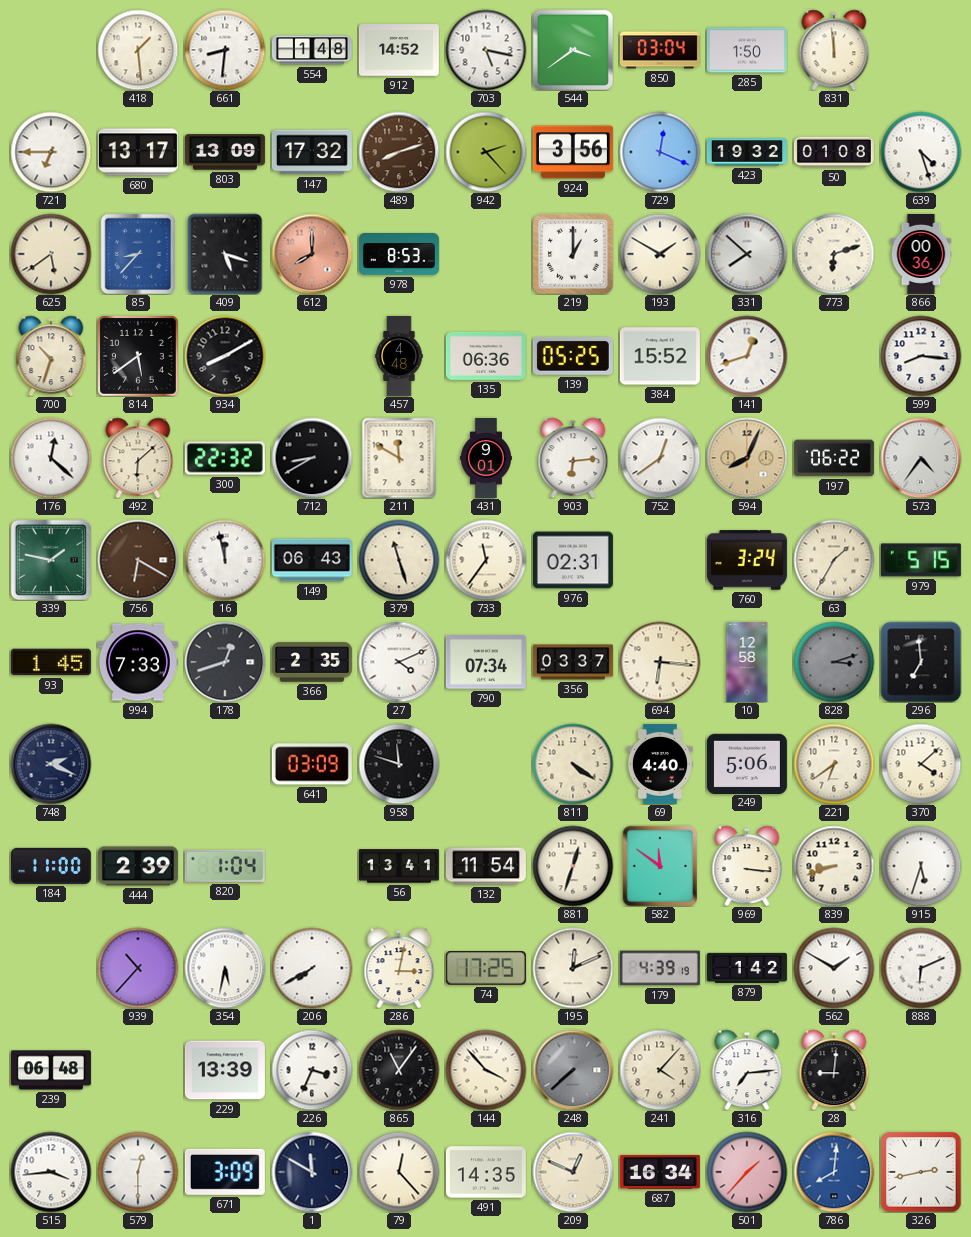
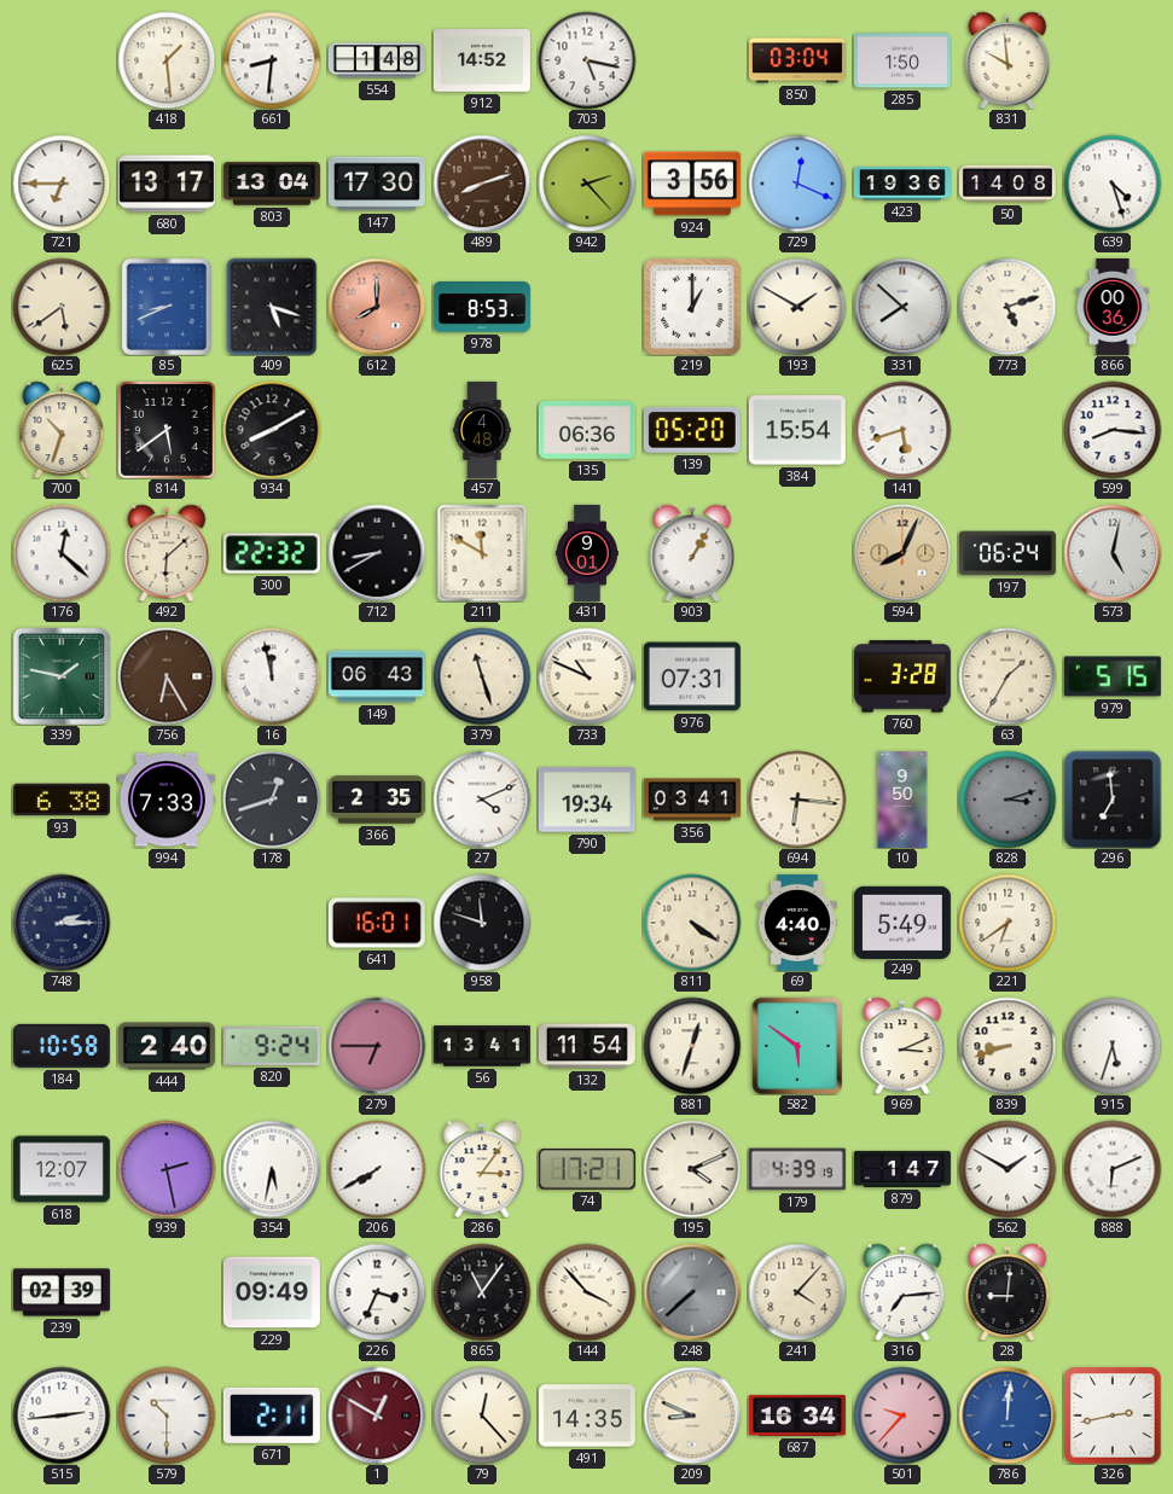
544: 3:39 -> none
831: 11:59 -> 9:59
803: 13:09 -> 13:04
147: 17:32 -> 17:30
423: 19:32 -> 19:36
50: 01:08 -> 14:08
85: 8:37 -> 8:41
773: 6:12 -> 5:12
139: 05:25 -> 05:20
384: 15:52 -> 15:54
141: 12:42 -> 5:42
903: 6:14 -> 1:05
752: 12:39 -> none
197: 06:22 -> 06:24
573: 4:36 -> 5:02
756: 6:20 -> 6:25
733: 11:36 -> 10:49
976: 02:31 -> 07:31
760: 3:24 -> 3:28
93: 1:45 -> 6:38
790: 07:34 -> 19:34
356: 03:37 -> 03:41
10: 12:58 -> 9:50
748: 2:19 -> 2:15
641: 03:09 -> 16:01
249: 5:06 -> 5:49
370: 4:08 -> none
184: 11:00 -> 10:58
444: 2:39 -> 2:40
820: 1:04 -> 9:24
279: none -> 6:45
582: 11:51 -> 5:51
969: 3:16 -> 3:11
618: none -> 12:07
939: 10:37 -> 2:28
286: 3:02 -> 3:06
74: 17:25 -> 17:21
195: 12:11 -> 4:11
879: 1:42 -> 1:47
239: 06:48 -> 02:39
229: 13:39 -> 09:49
515: 3:44 -> 2:44
579: 12:30 -> 10:30
671: 3:09 -> 2:11
1: 11:50 -> 12:50
1 dial: navy -> burgundy
209: 12:49 -> 8:49
501: 1:37 -> 9:37
786: 8:01 -> 12:01
